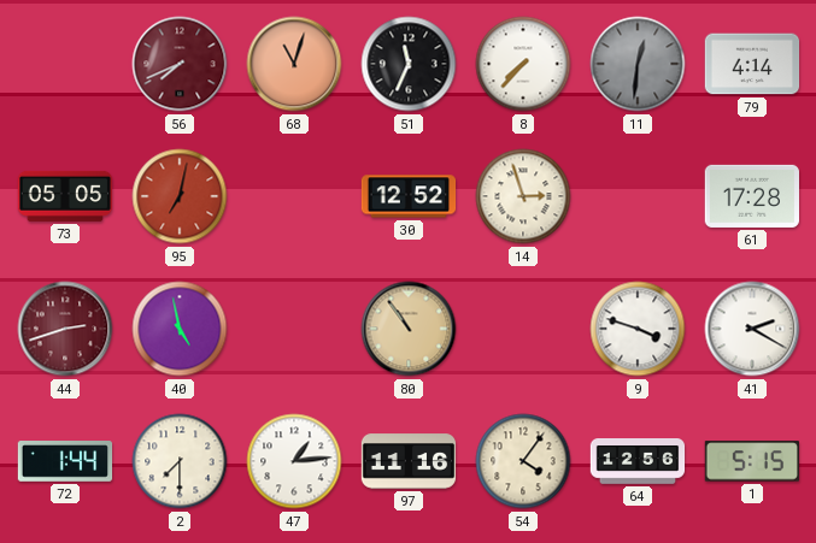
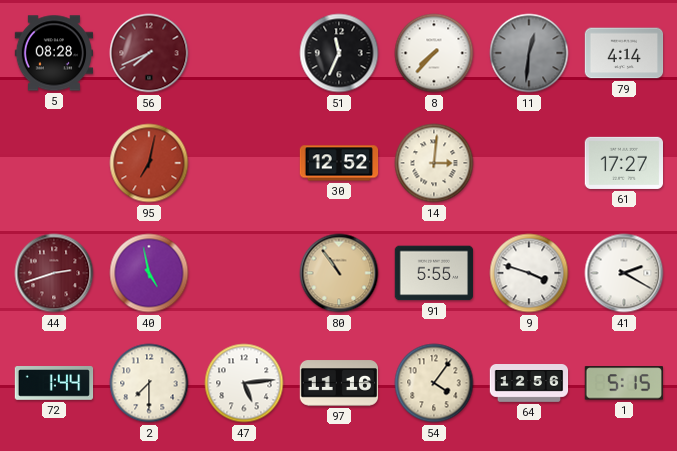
5: none -> 08:28
68: 11:03 -> none
73: 05:05 -> none
14: 2:57 -> 3:01
61: 17:28 -> 17:27
91: none -> 5:55
47: 1:14 -> 5:14
